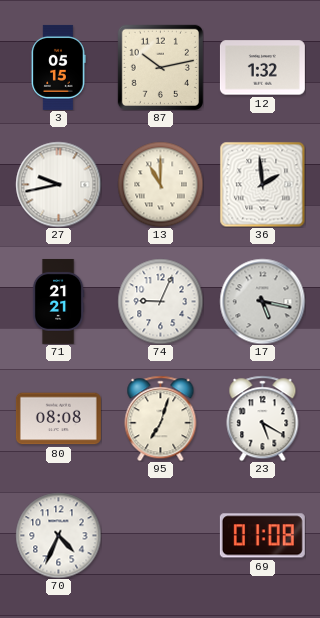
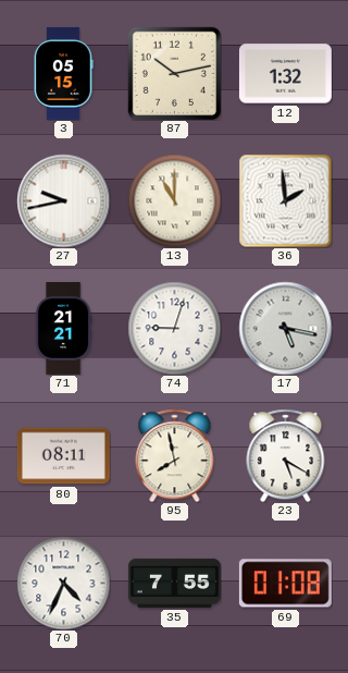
74: 9:04 -> 9:03
80: 08:08 -> 08:11
95: 7:03 -> 7:58
35: none -> 7:55
